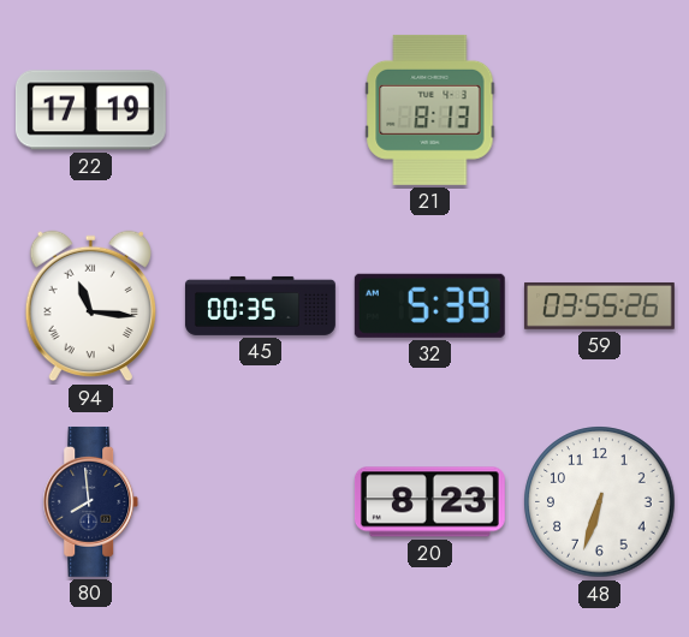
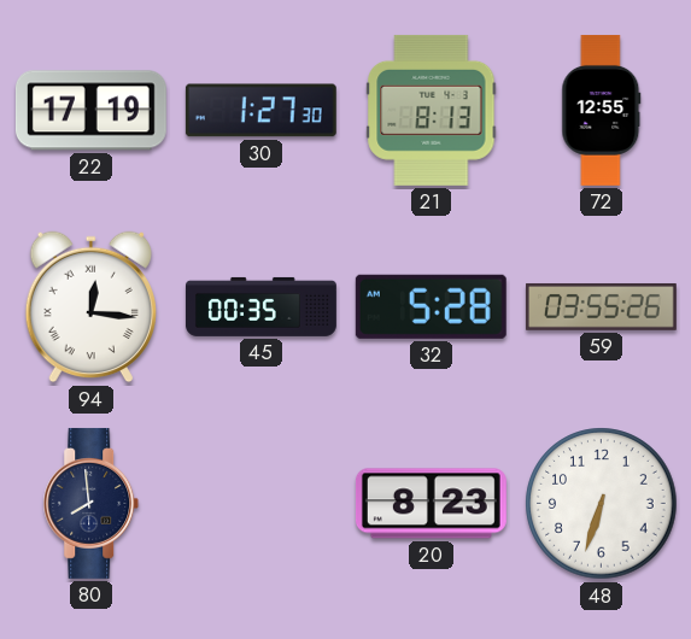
30: none -> 1:27
72: none -> 12:55
94: 11:16 -> 12:16
32: 5:39 -> 5:28
